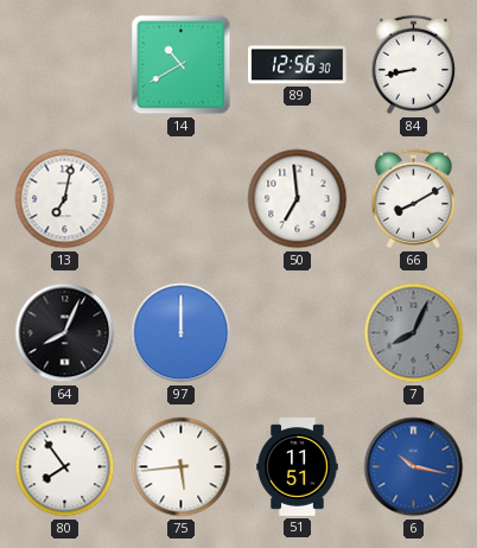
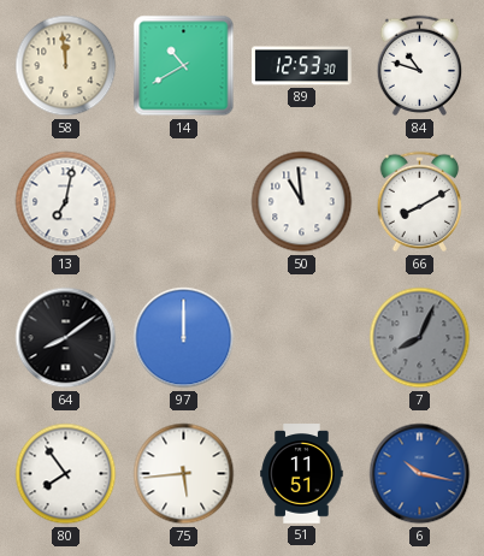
58: none -> 11:59
89: 12:56 -> 12:53
84: 8:43 -> 10:48
50: 6:59 -> 10:59
64: 8:04 -> 8:09
